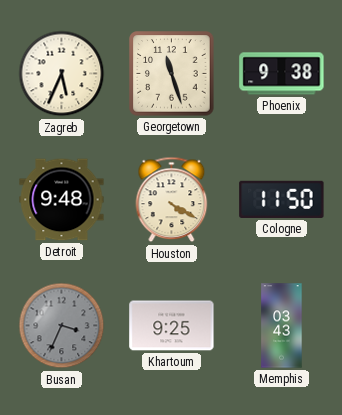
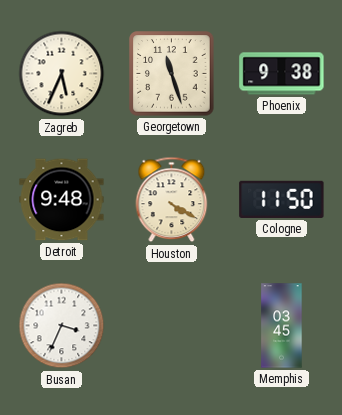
Busan dial: grey -> white
Khartoum: 9:25 -> none
Memphis: 03:43 -> 03:45
